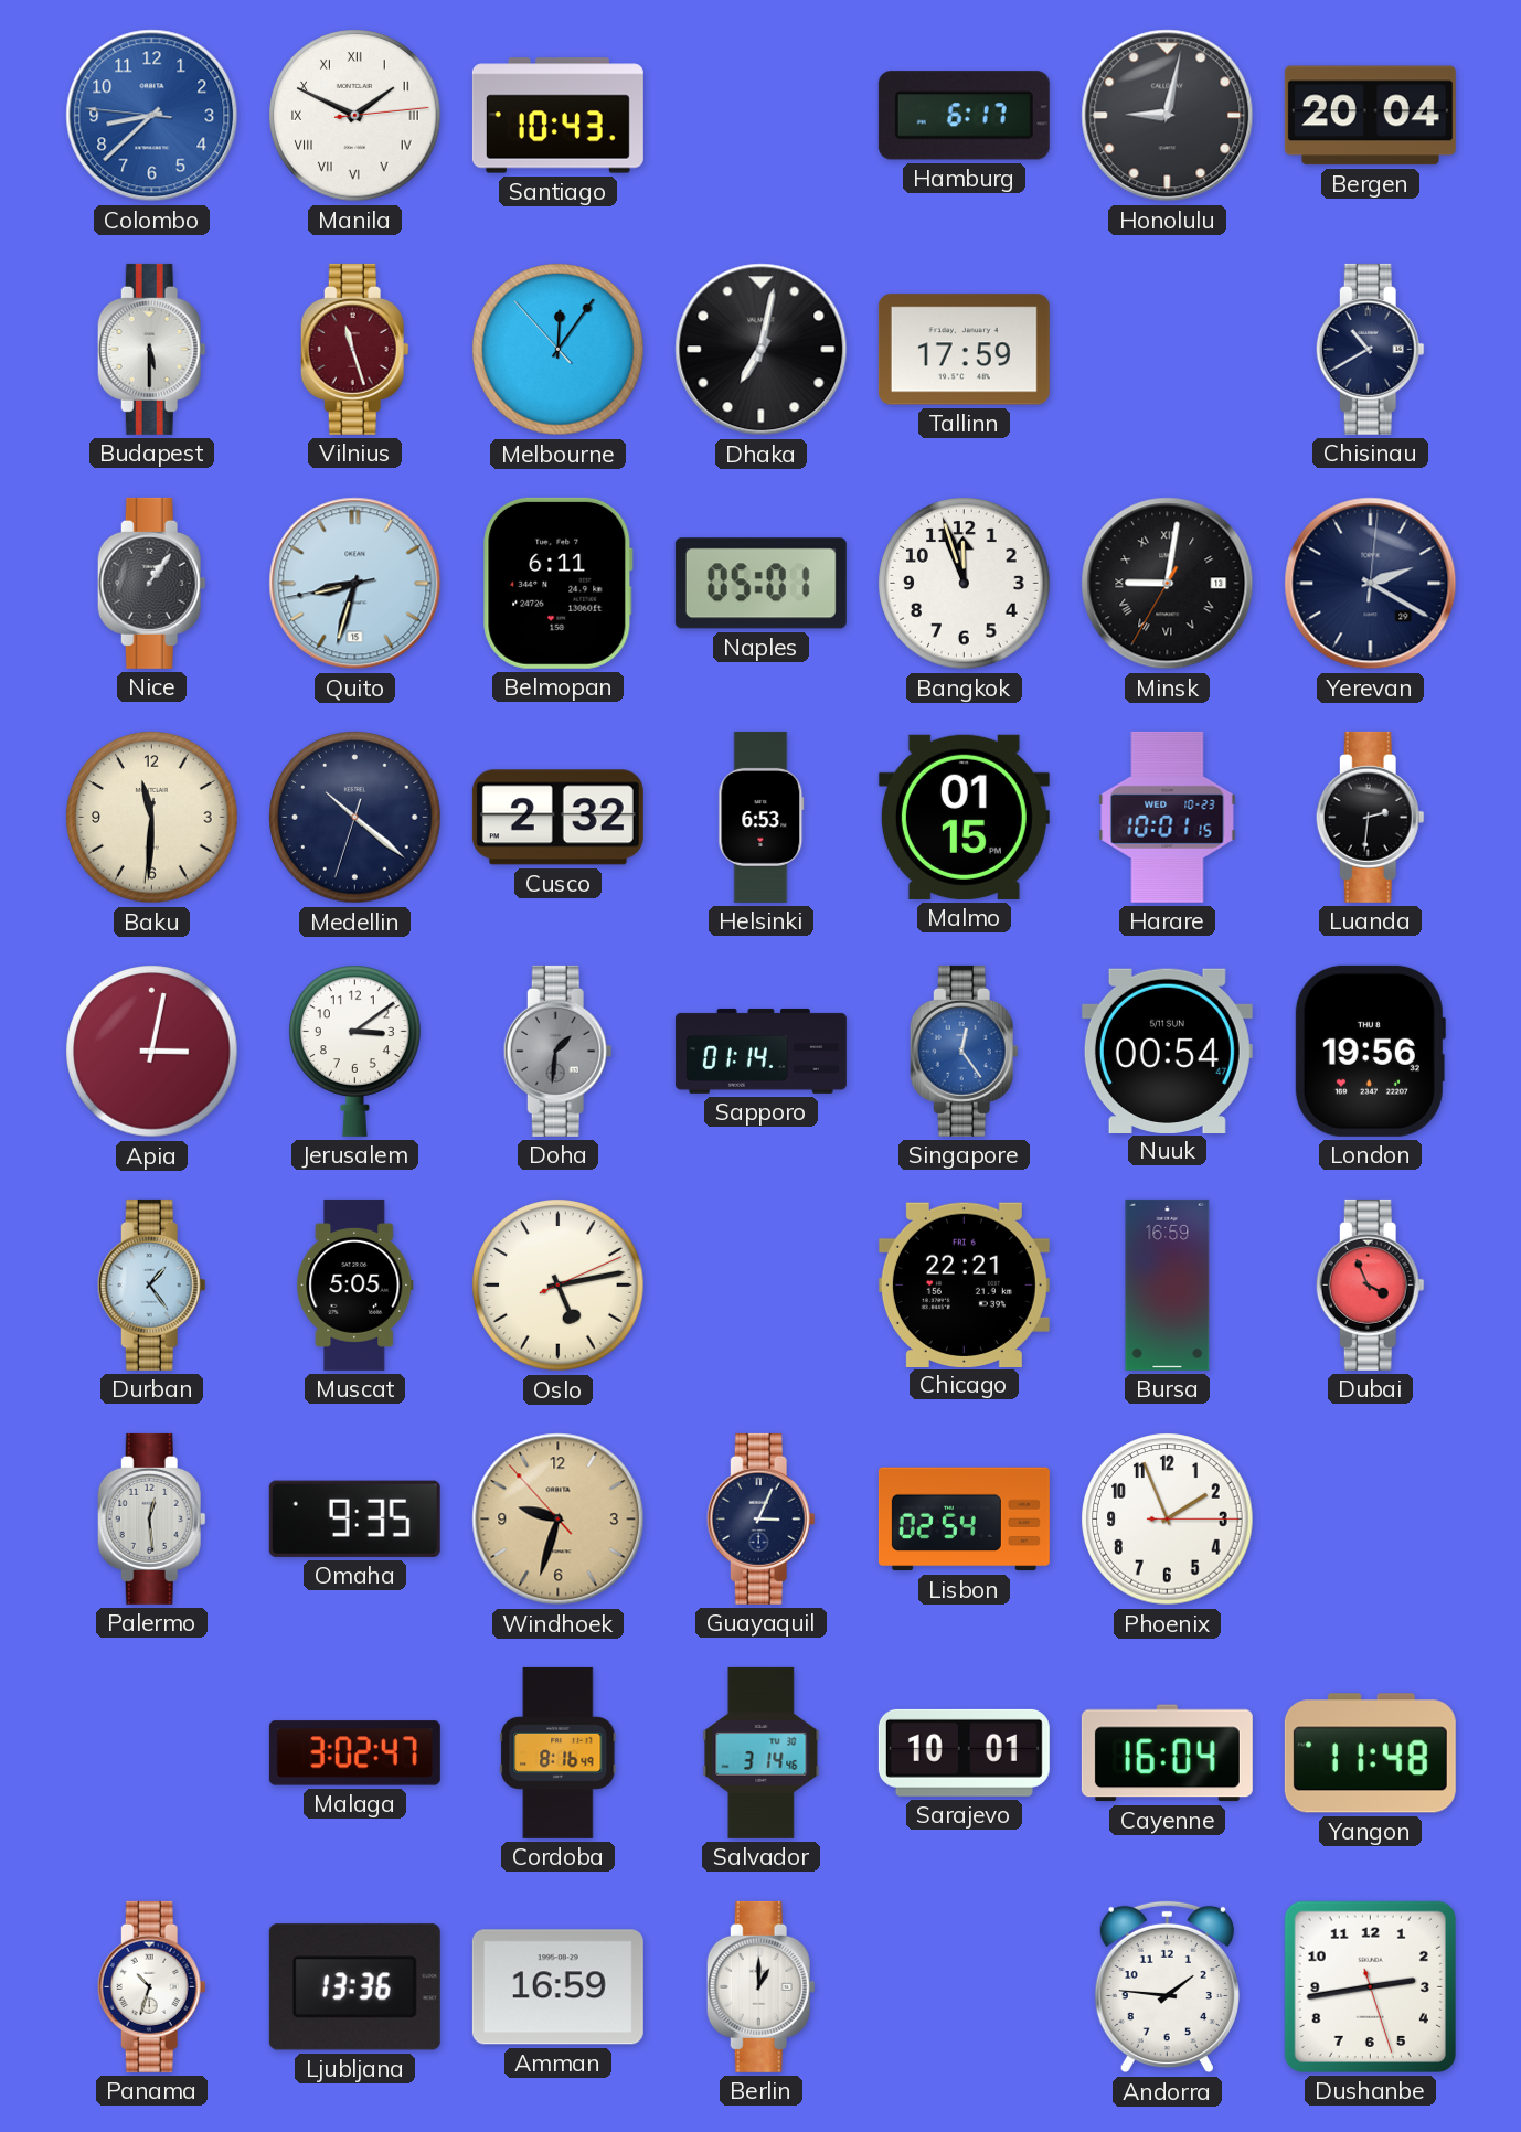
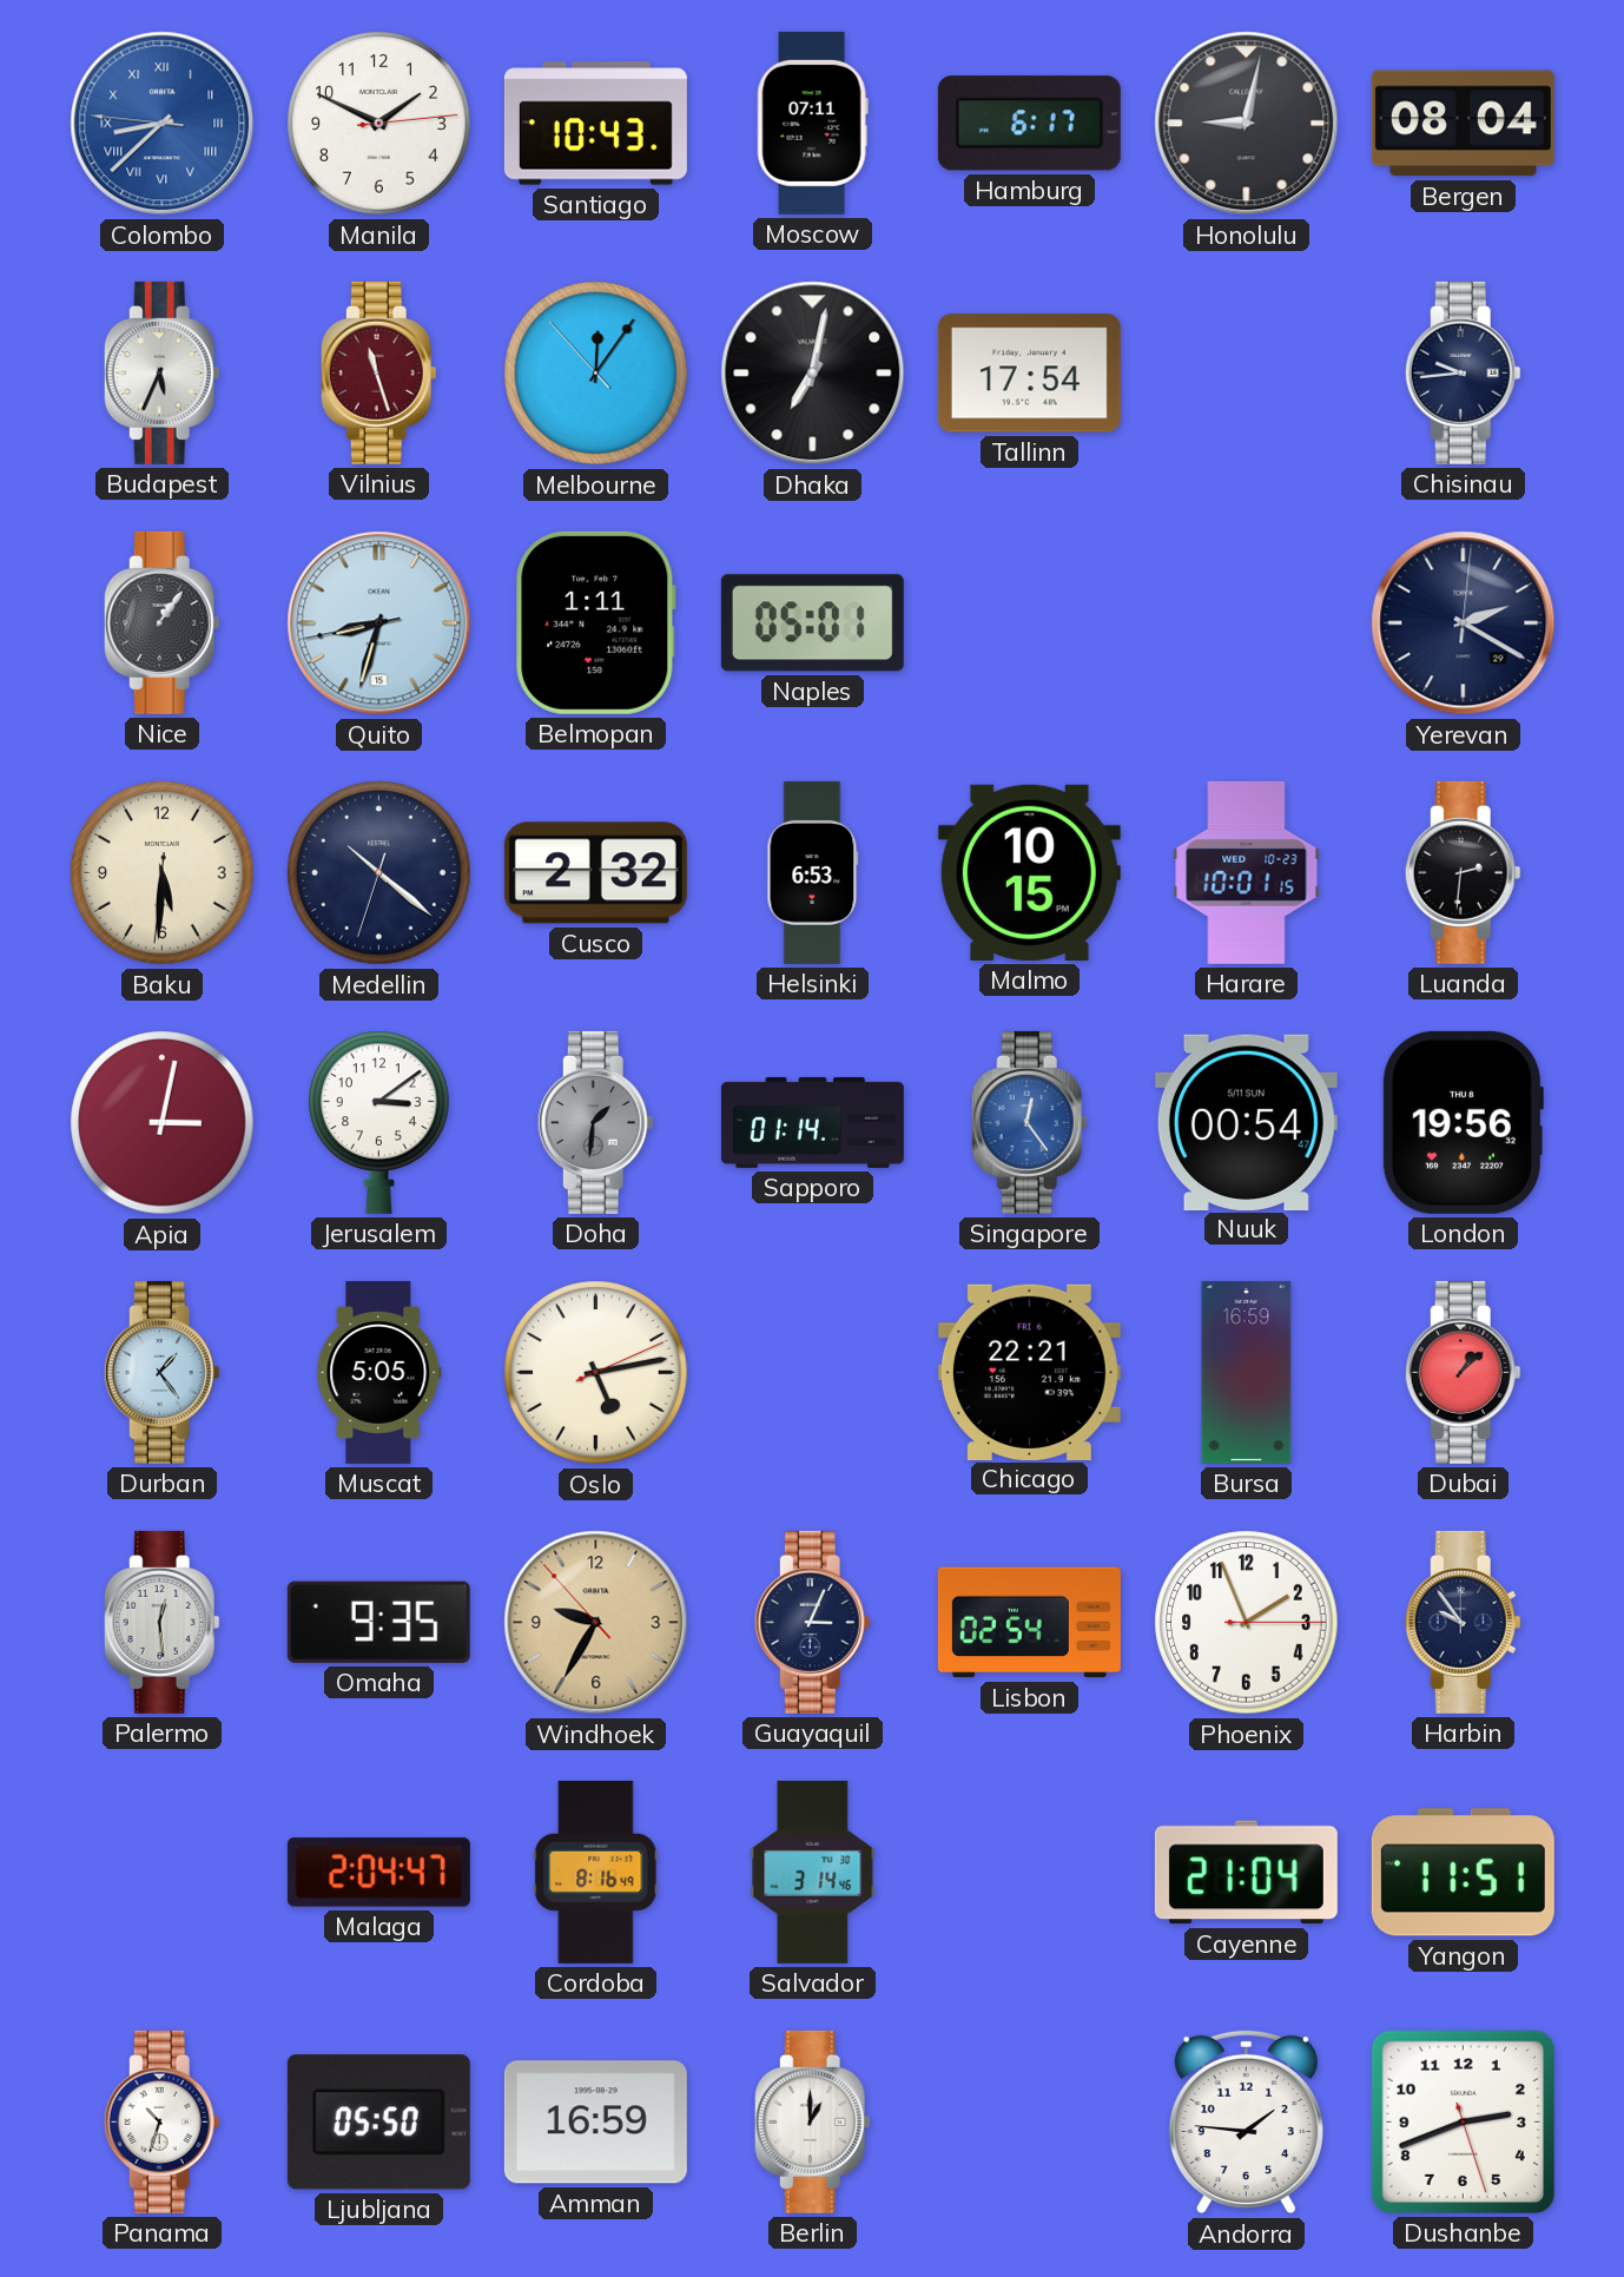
Colombo numerals: Arabic -> Roman
Manila numerals: Roman -> Arabic
Moscow: none -> 07:11
Bergen: 20:04 -> 08:04
Budapest: 5:30 -> 5:34
Tallinn: 17:59 -> 17:54
Chisinau: 10:40 -> 9:44
Belmopan: 6:11 -> 1:11
Bangkok: 11:57 -> none
Minsk: 9:01 -> none
Baku: 11:30 -> 5:30
Malmo: 01:15 -> 10:15
Dubai: 3:56 -> 1:08
Windhoek: 9:32 -> 9:34
Harbin: none -> 9:54
Malaga: 3:02 -> 2:04
Sarajevo: 10:01 -> none
Cayenne: 16:04 -> 21:04
Yangon: 11:48 -> 11:51
Ljubljana: 13:36 -> 05:50
Dushanbe: 2:43 -> 2:41
